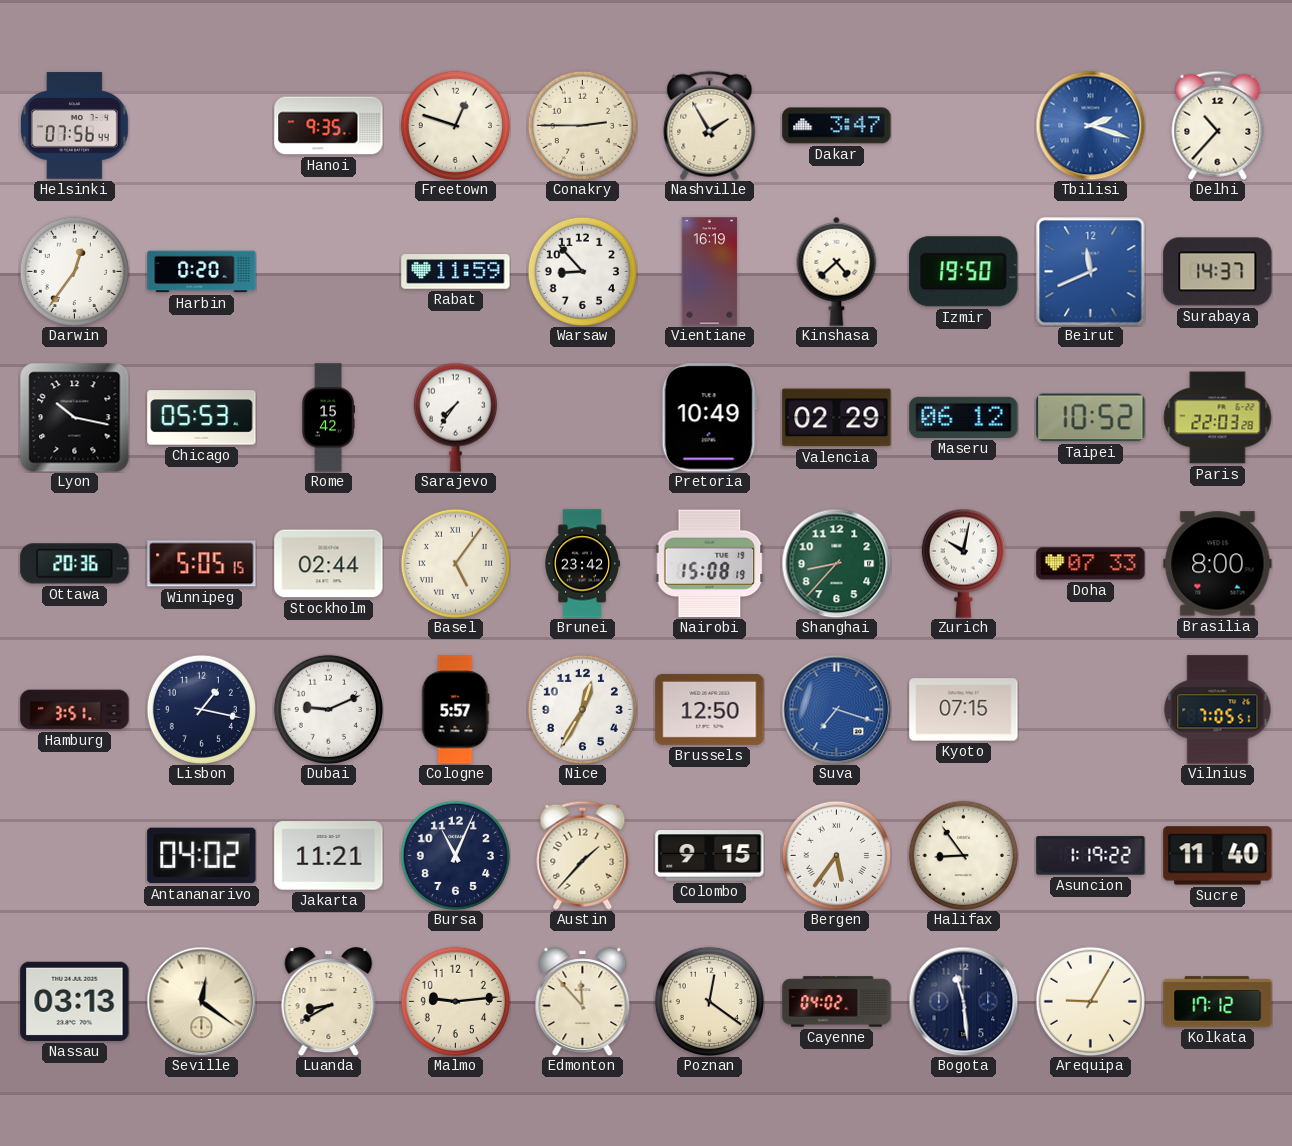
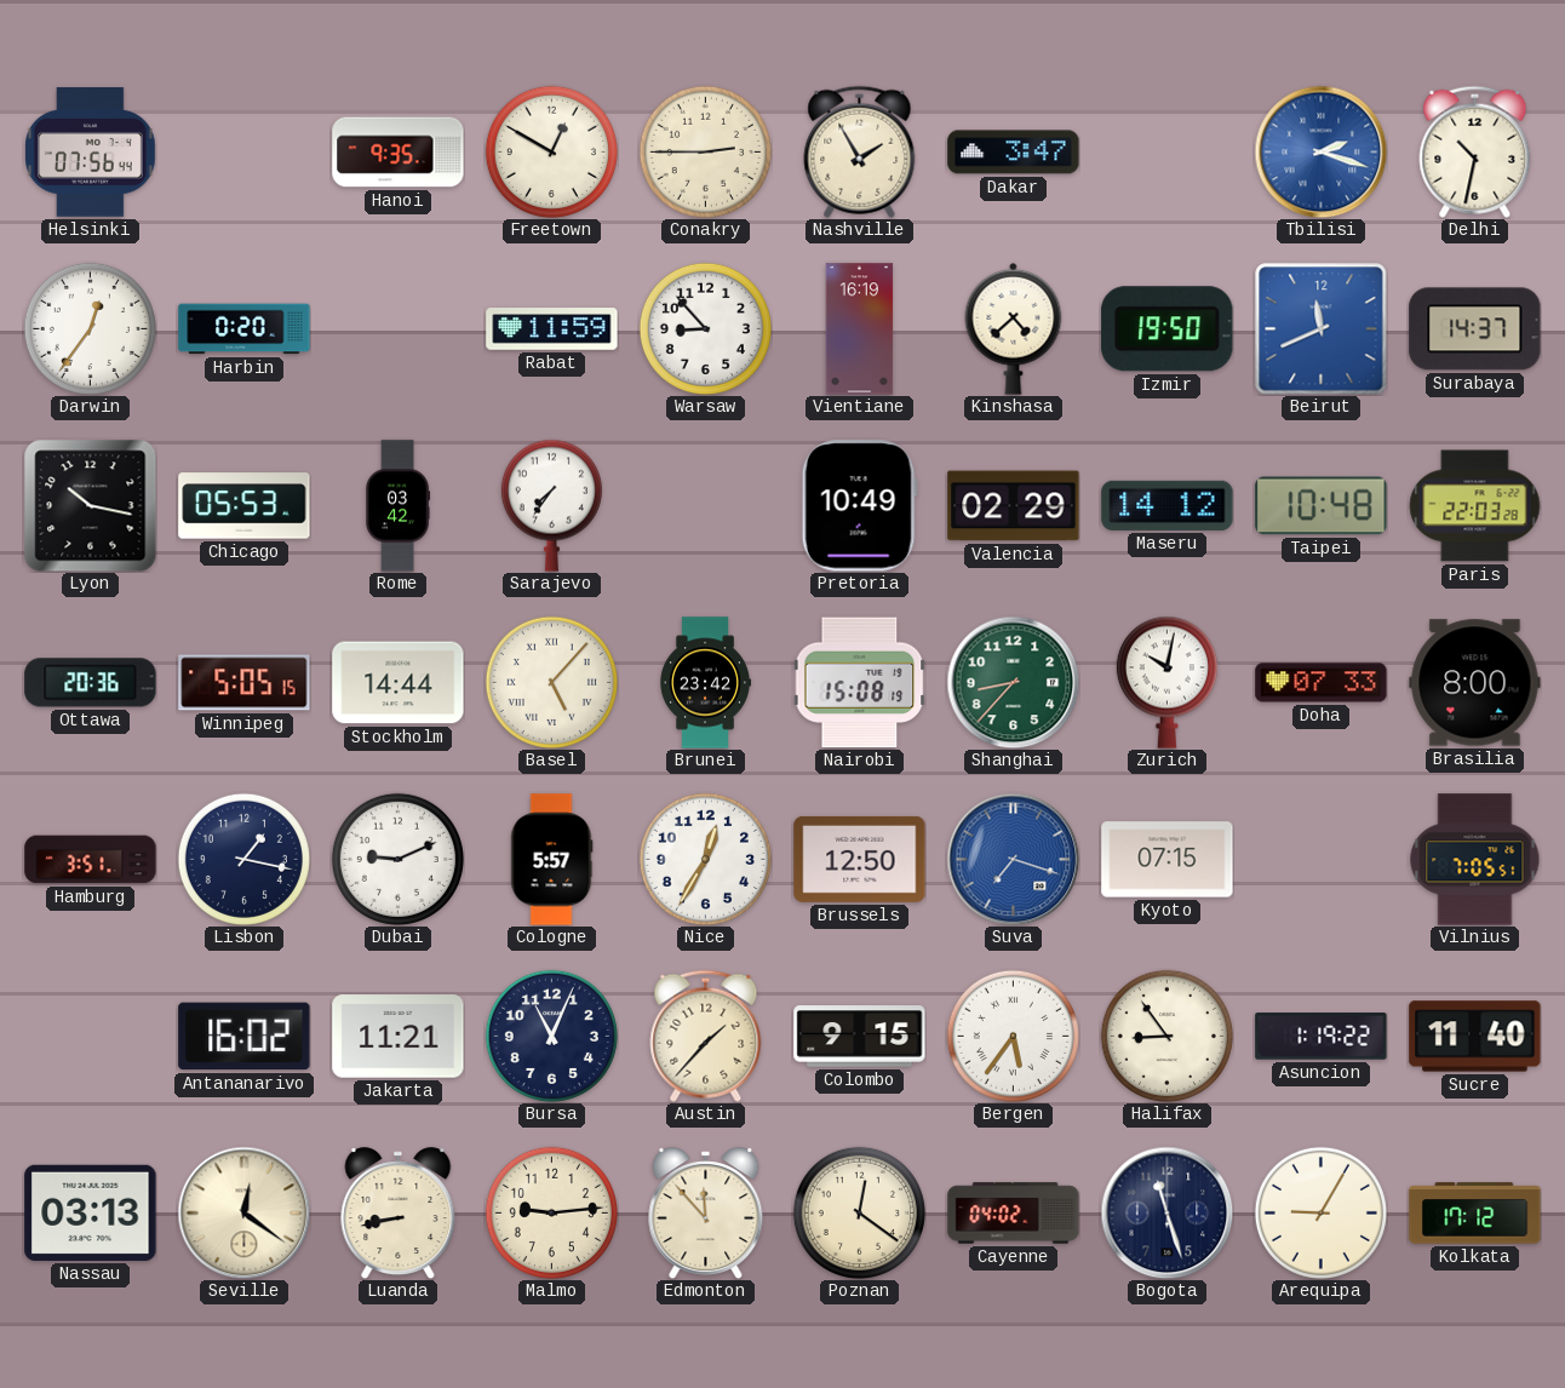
Freetown: 12:48 -> 12:50
Delhi: 10:37 -> 10:32
Rome: 15:42 -> 03:42
Maseru: 06:12 -> 14:12
Taipei: 10:52 -> 10:48
Stockholm: 02:44 -> 14:44
Basel: 5:06 -> 5:07
Antananarivo: 04:02 -> 16:02
Luanda: 8:40 -> 8:43
Bogota: 11:29 -> 11:27
